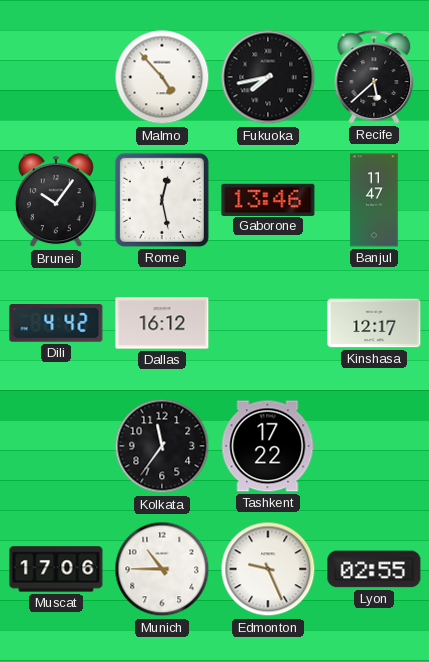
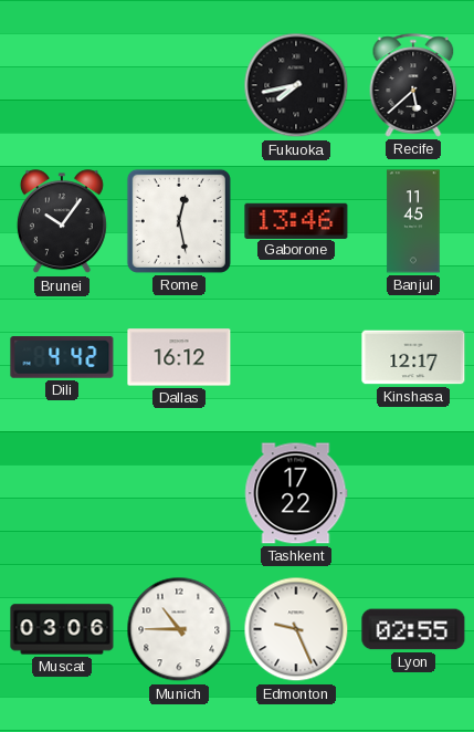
Malmo: 4:53 -> none
Banjul: 11:47 -> 11:45
Kolkata: 11:36 -> none
Muscat: 17:06 -> 03:06
